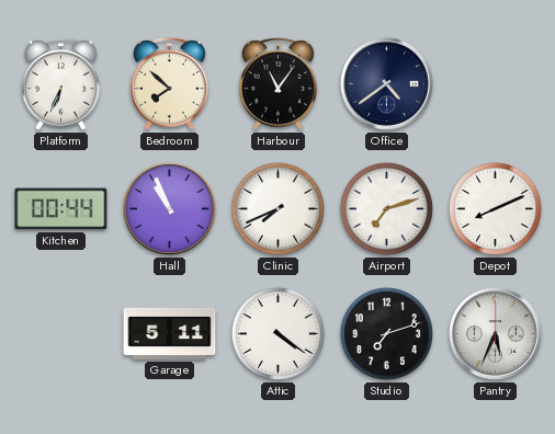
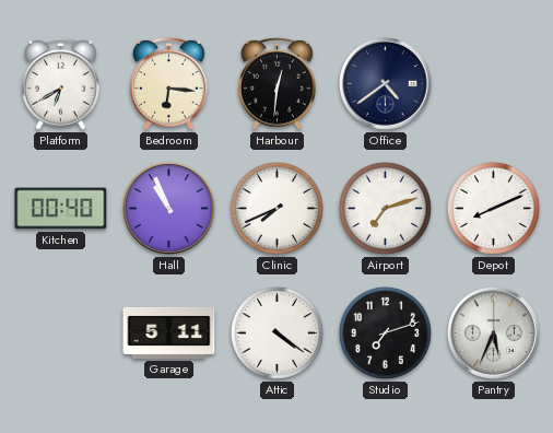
Platform: 6:34 -> 6:40
Bedroom: 7:52 -> 6:16
Harbour: 11:06 -> 12:31
Kitchen: 00:44 -> 00:40
